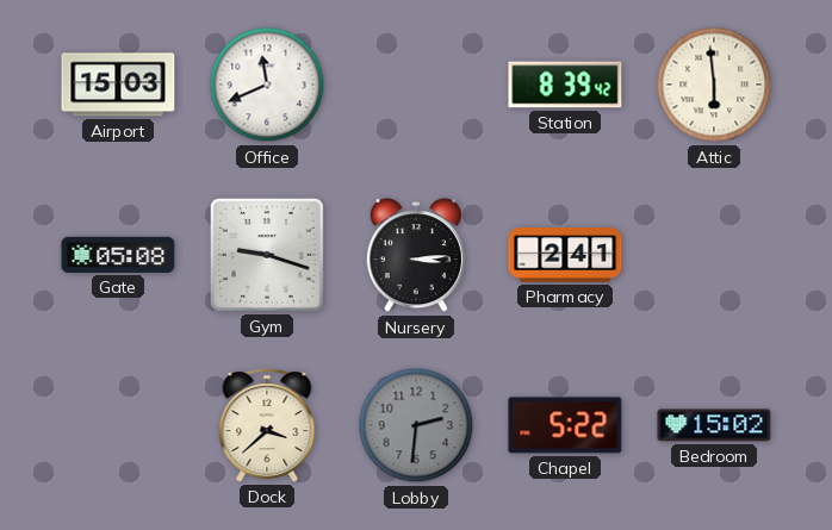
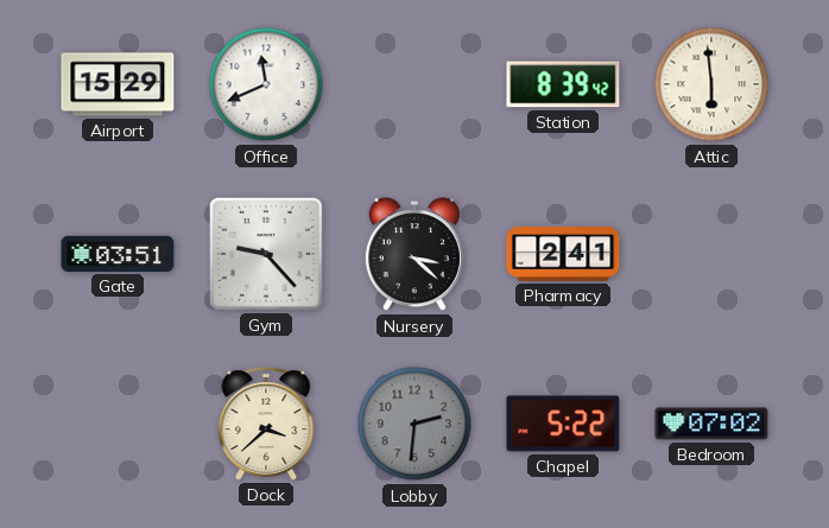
Airport: 15:03 -> 15:29
Gate: 05:08 -> 03:51
Gym: 9:18 -> 9:23
Nursery: 3:14 -> 3:22
Bedroom: 15:02 -> 07:02
